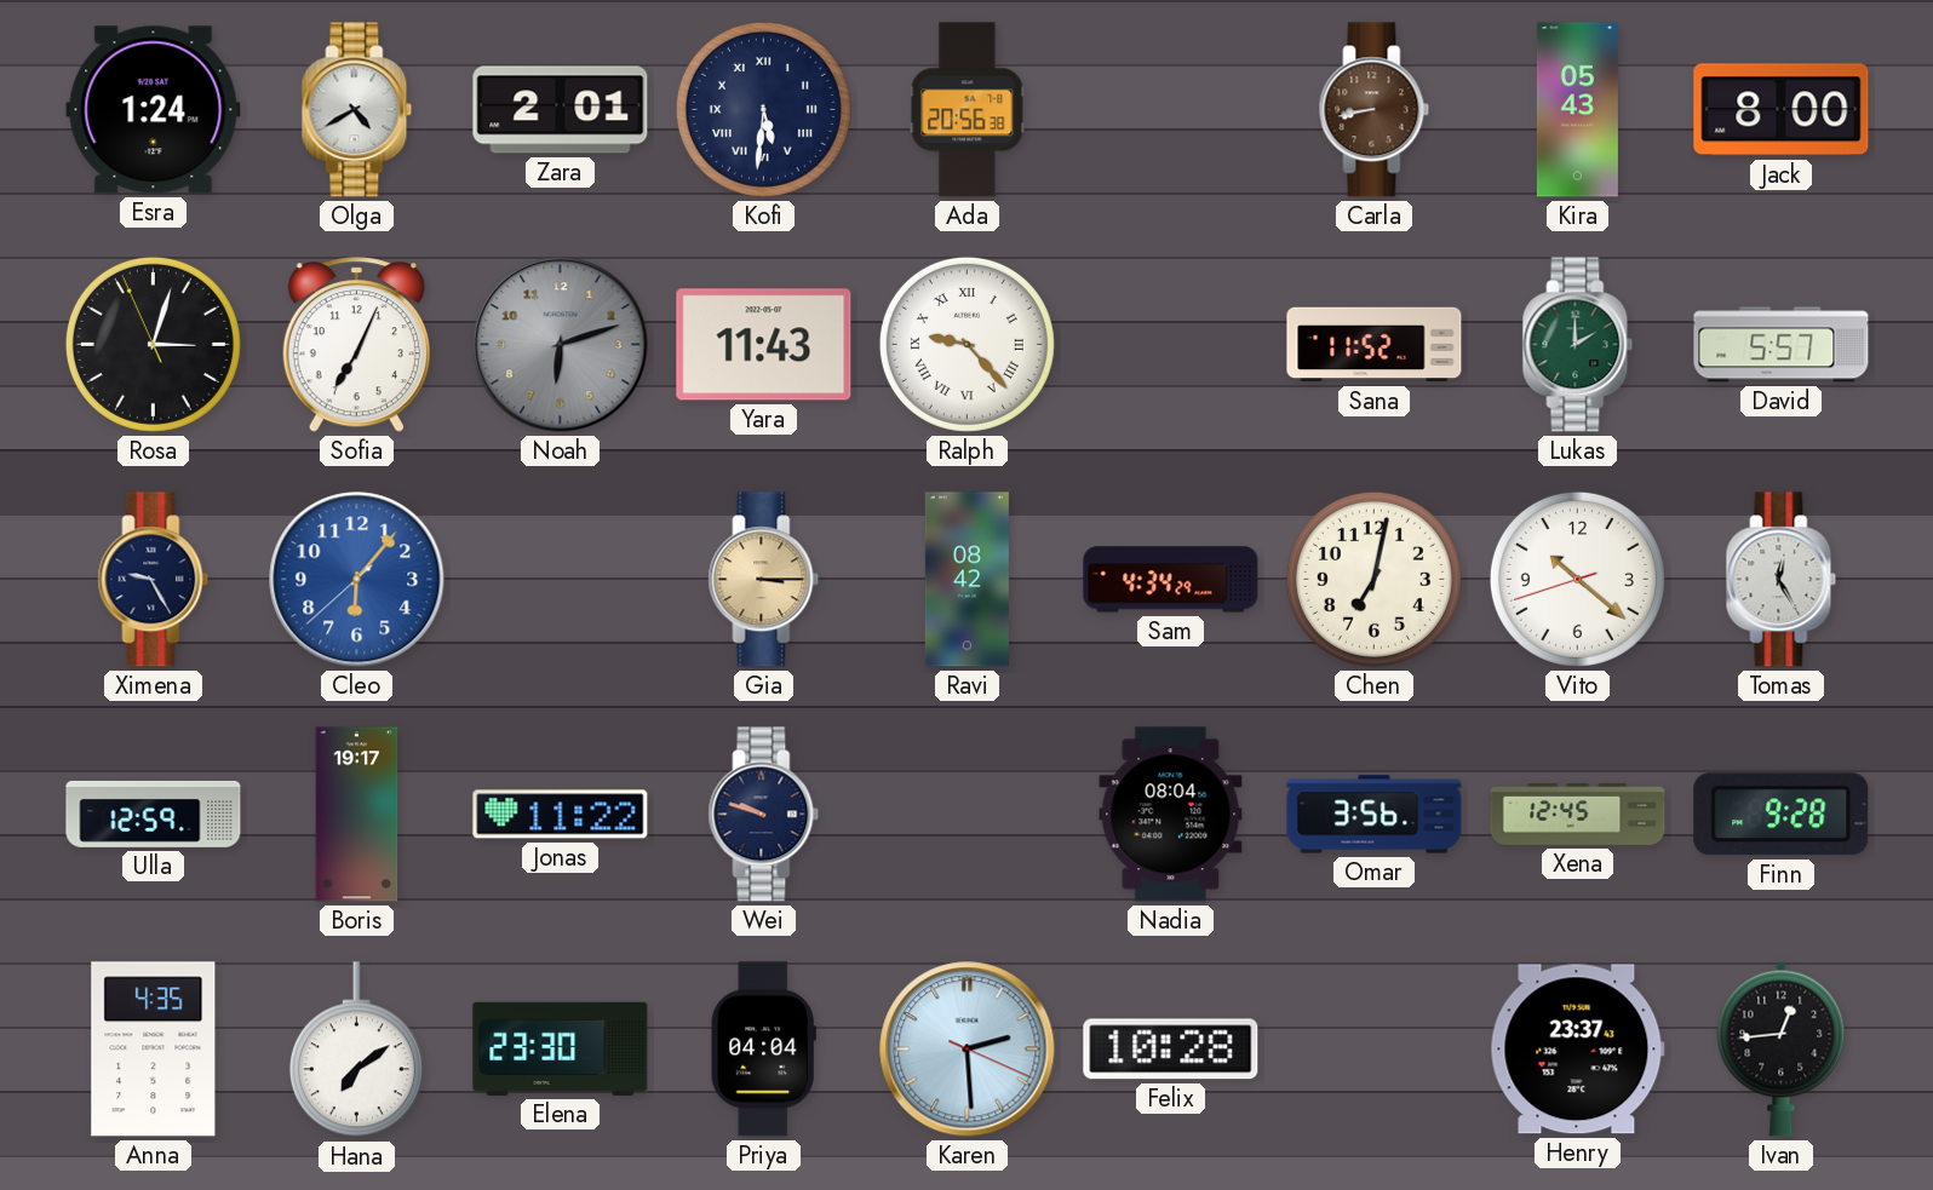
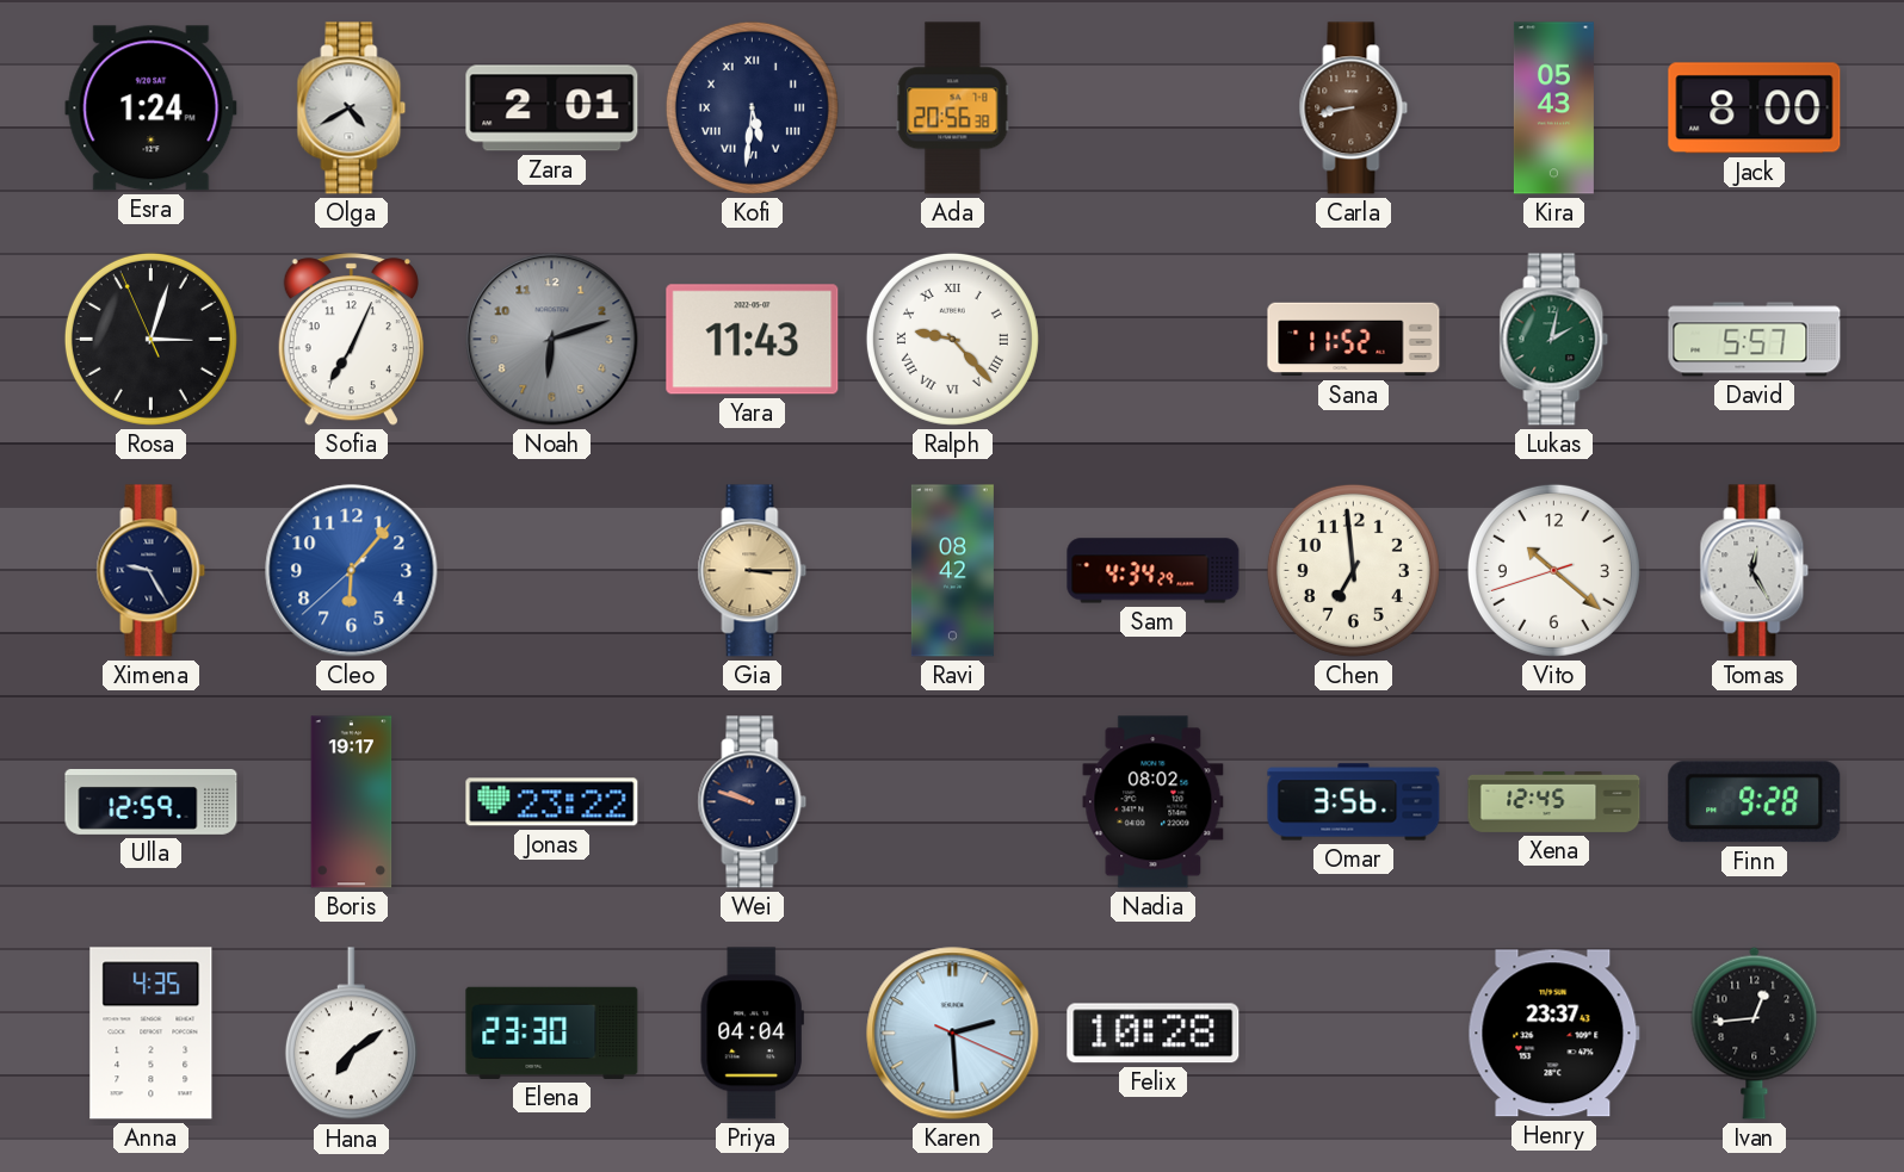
Lukas: 2:00 -> 2:02
Chen: 7:02 -> 6:59
Jonas: 11:22 -> 23:22
Nadia: 08:04 -> 08:02
